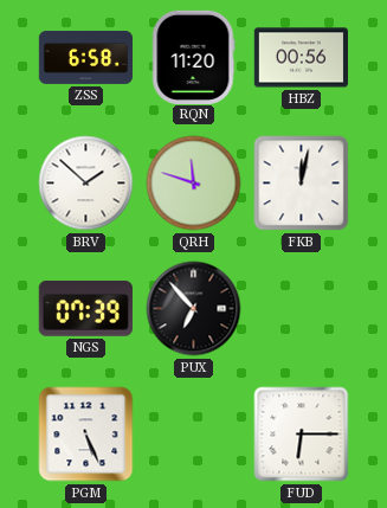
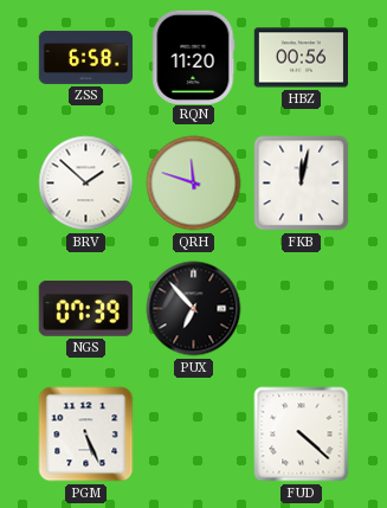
FUD: 6:15 -> 4:22
